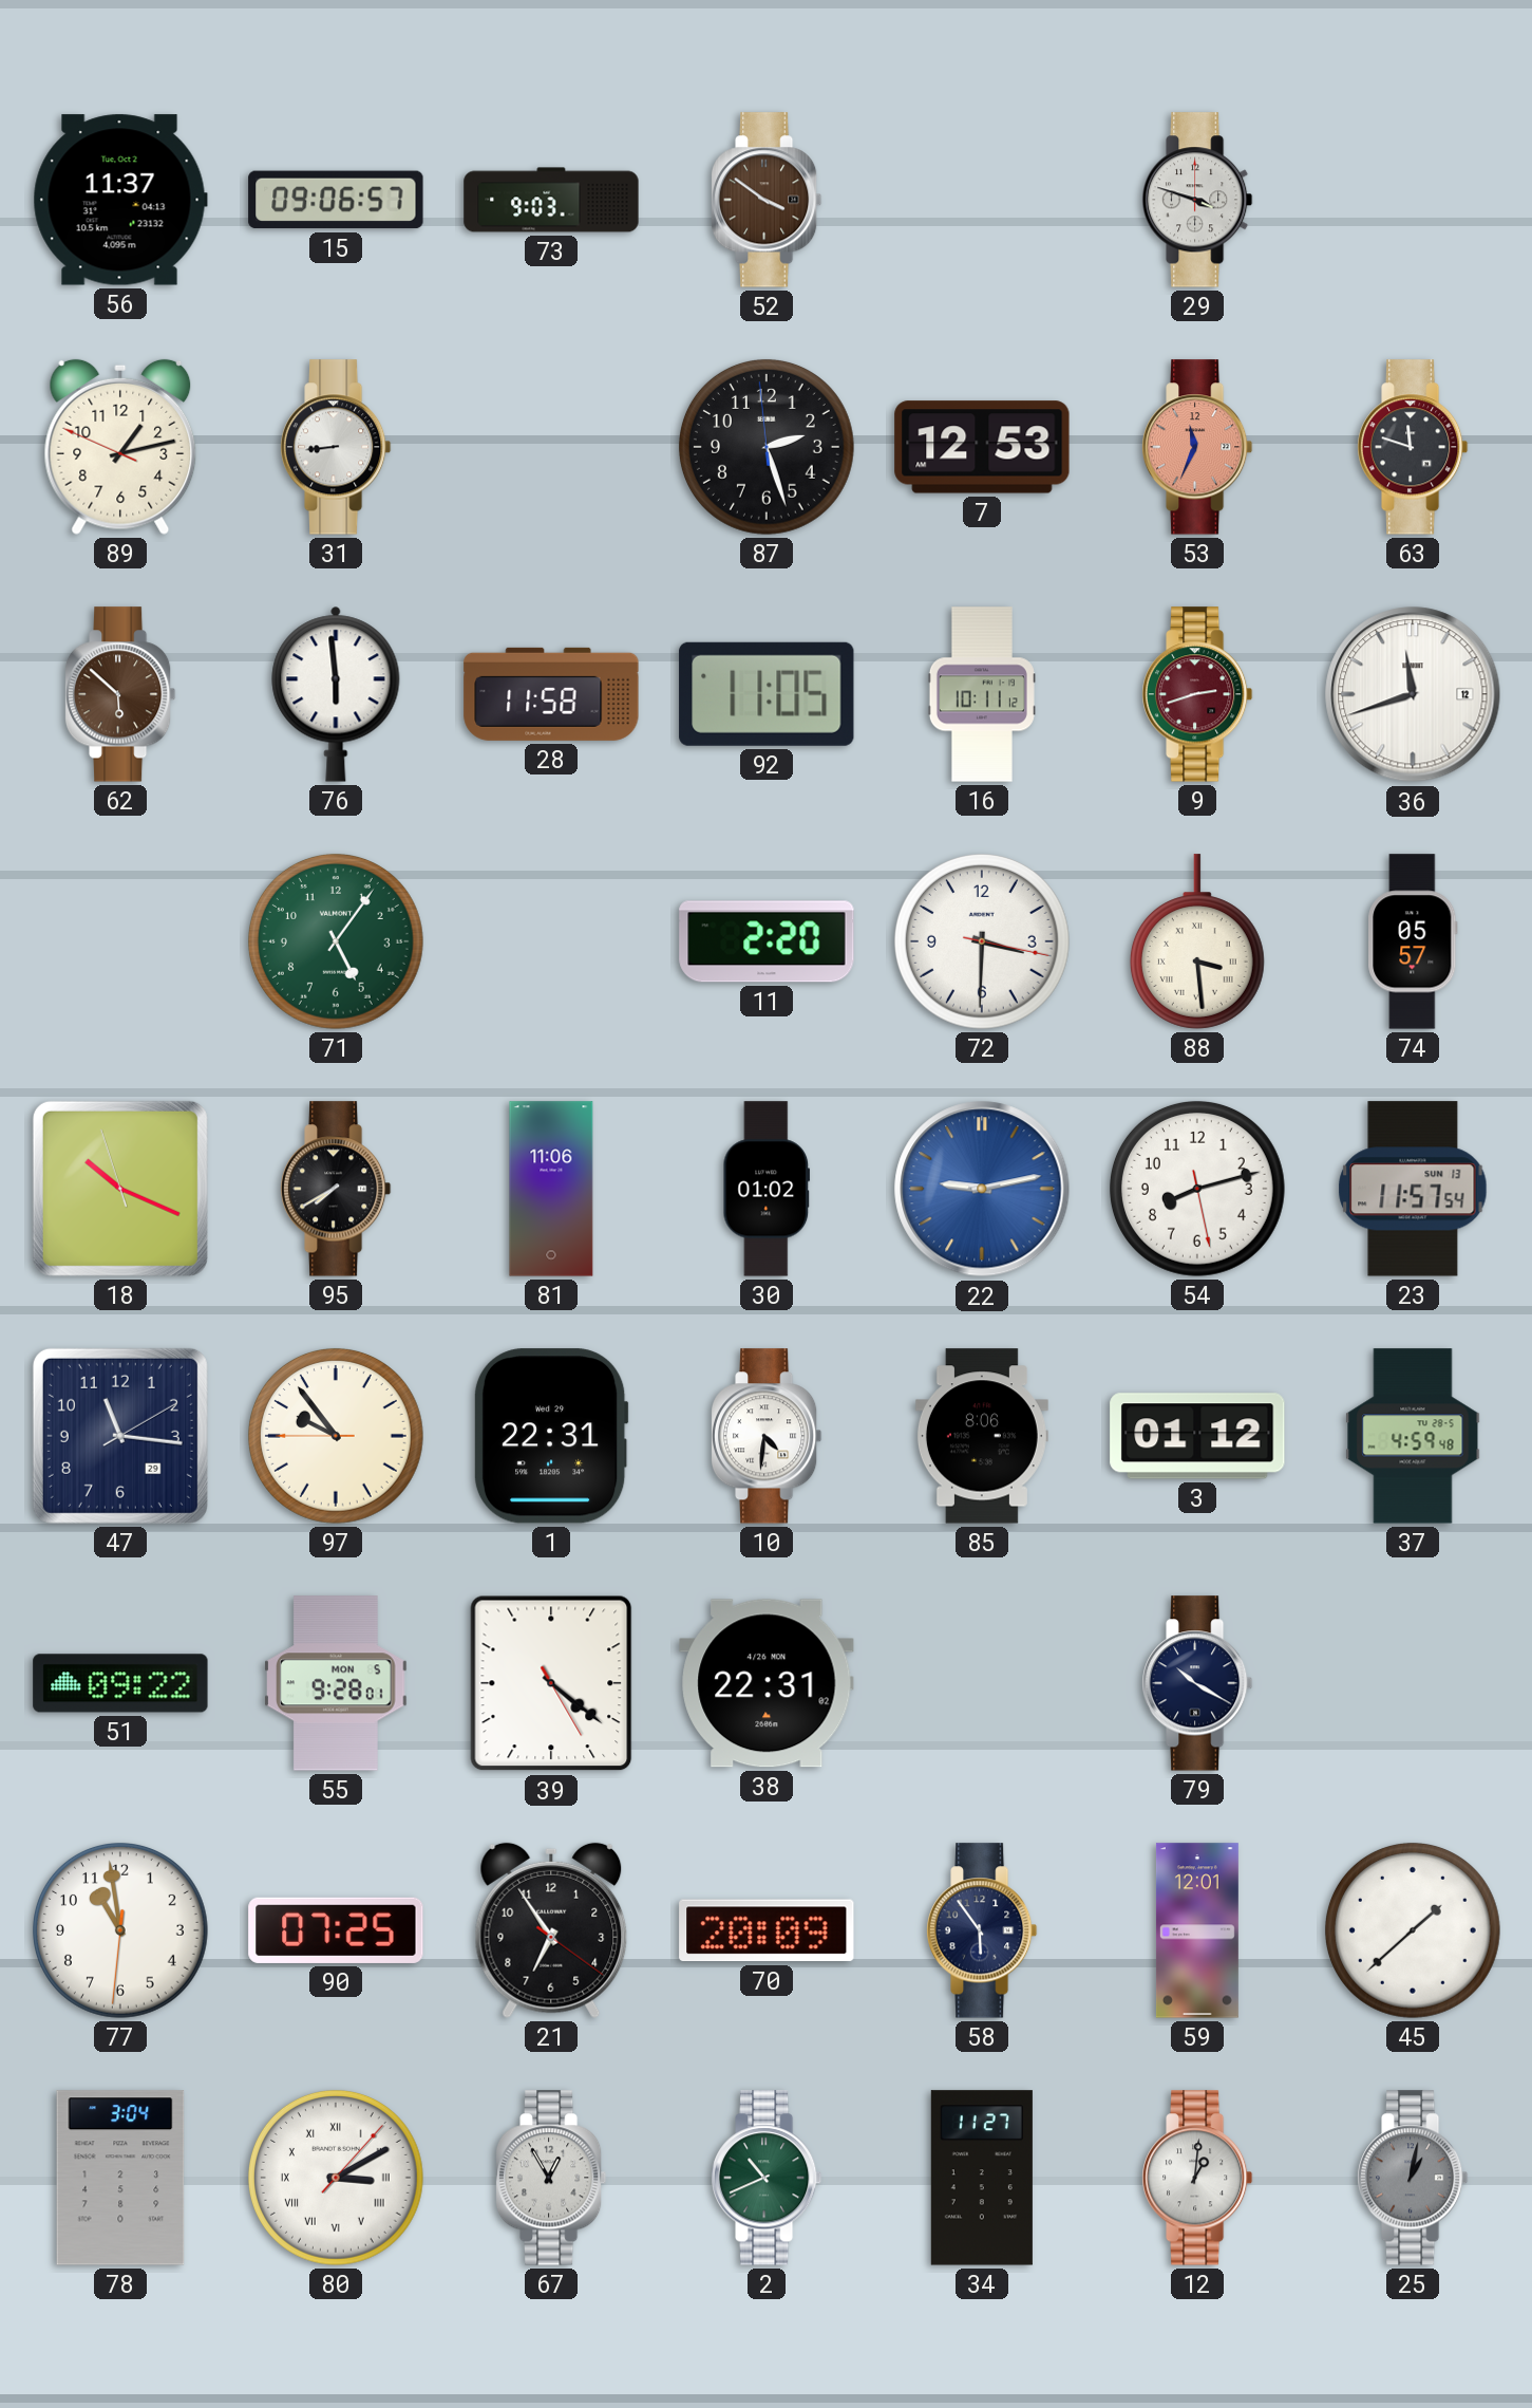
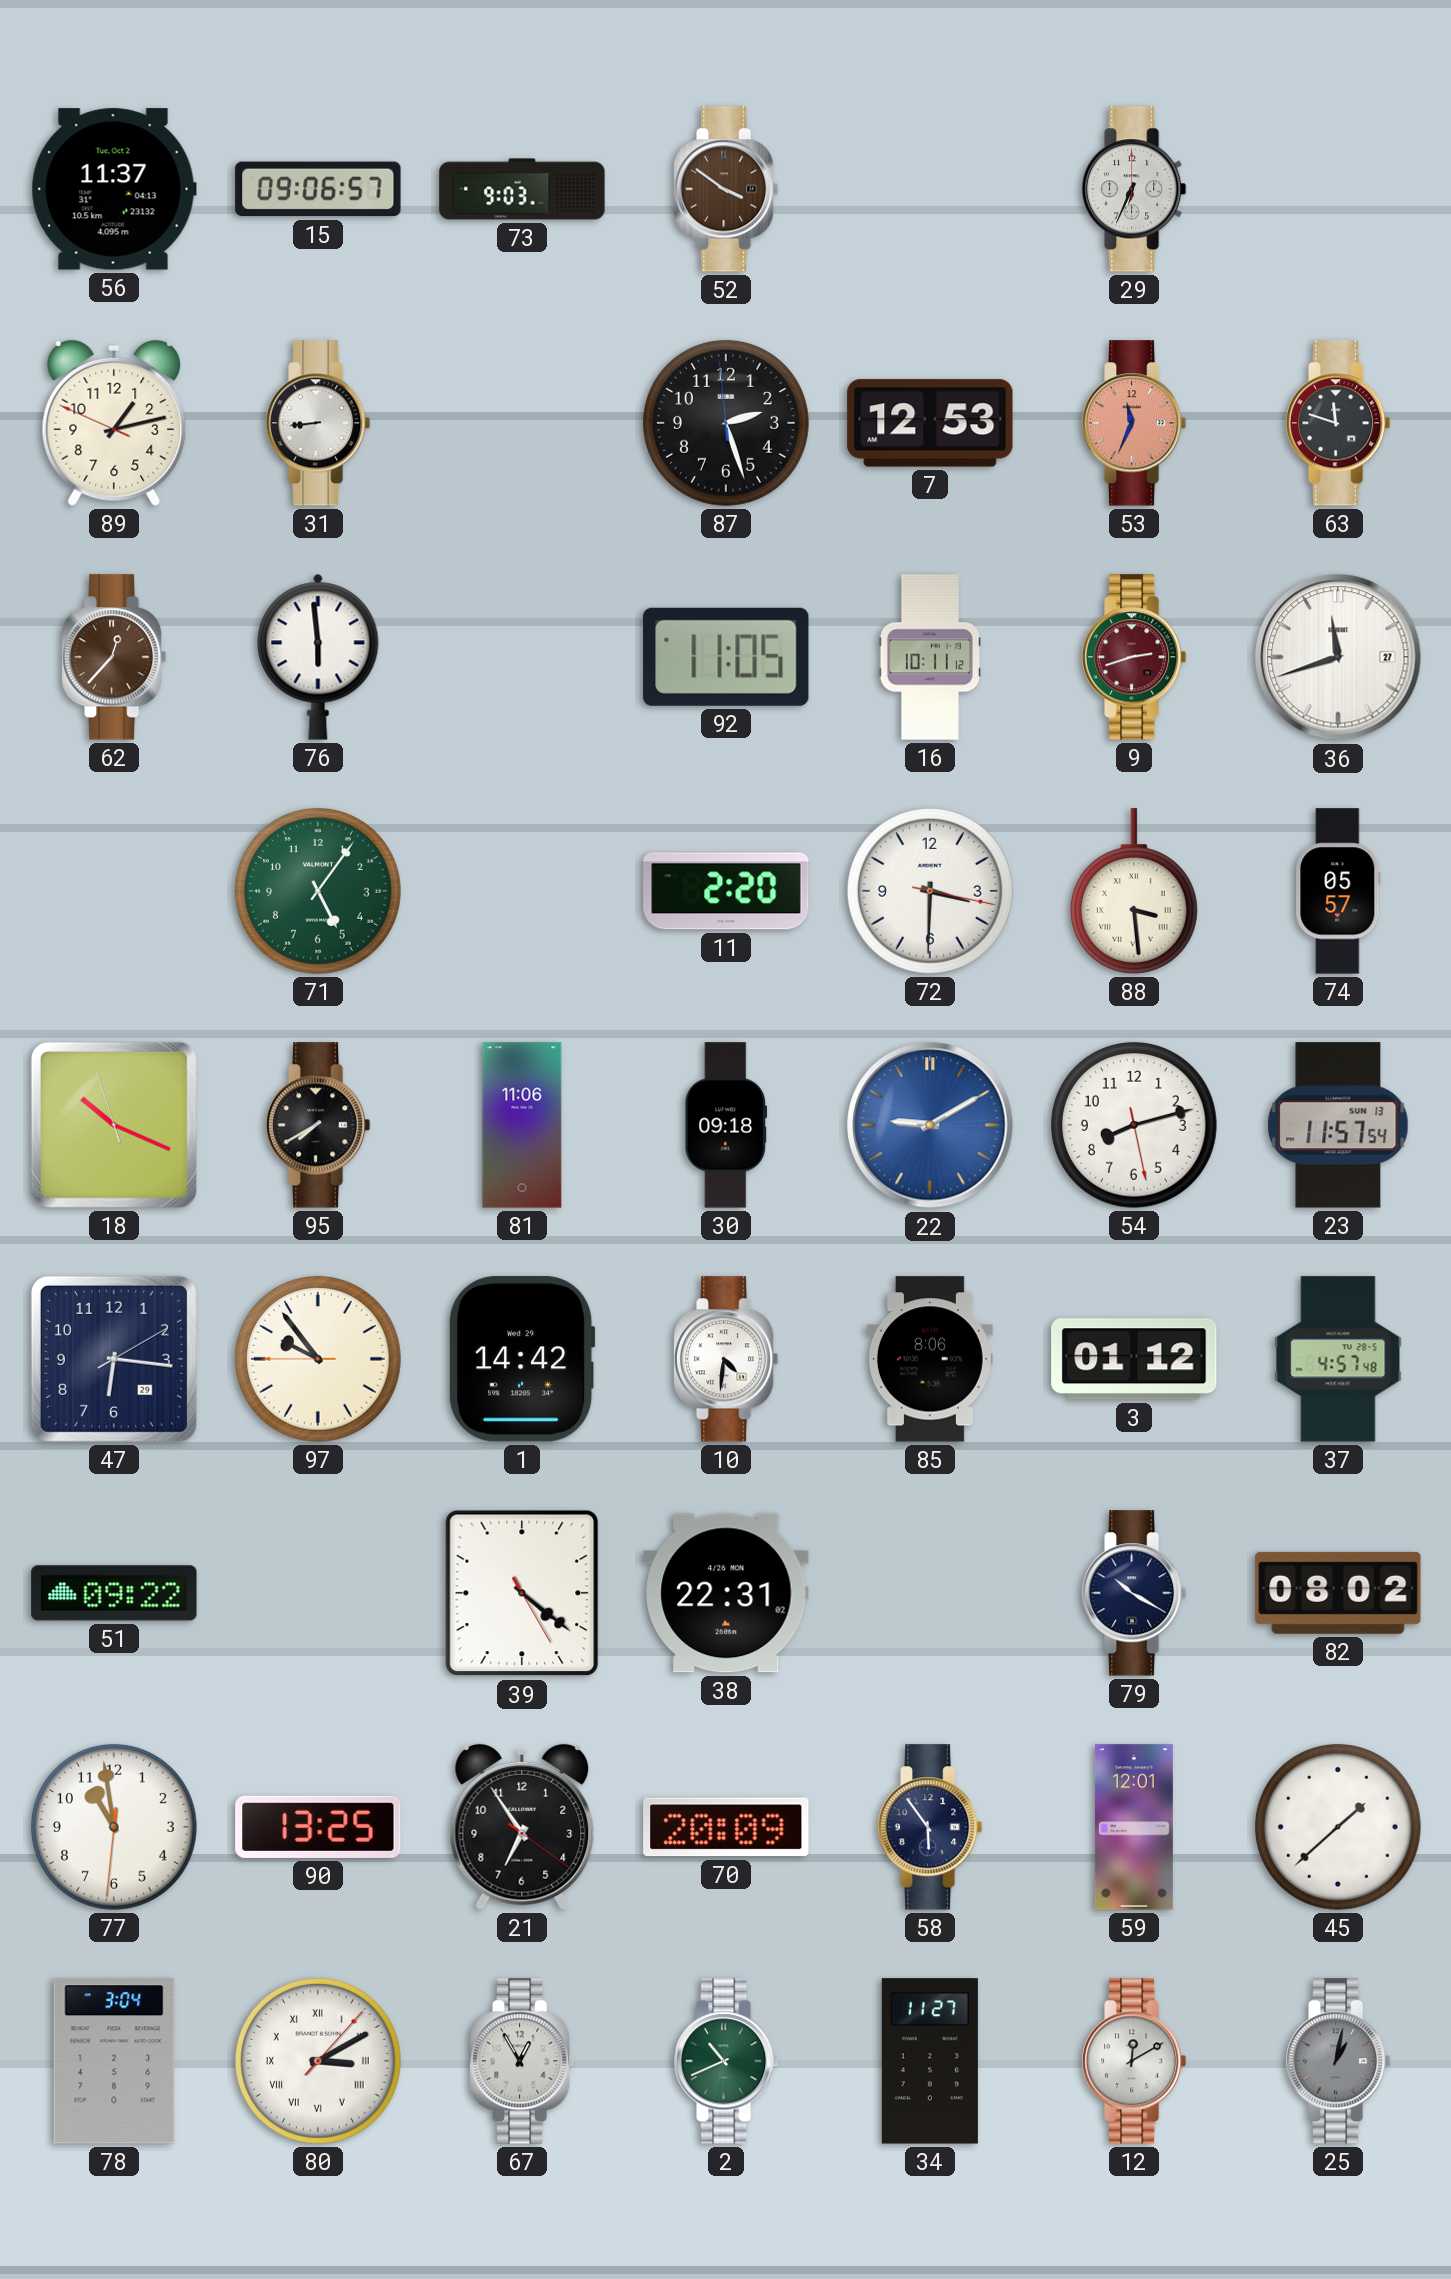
29: 3:48 -> 6:34
62: 5:52 -> 12:37
28: 11:58 -> none
36 date: 12 -> 27
30: 01:02 -> 09:18
22: 9:13 -> 9:10
47: 11:16 -> 6:16
1: 22:31 -> 14:42
37: 4:59 -> 4:57
55: 9:28 -> none
82: none -> 08:02
90: 07:25 -> 13:25
12: 1:01 -> 12:10
